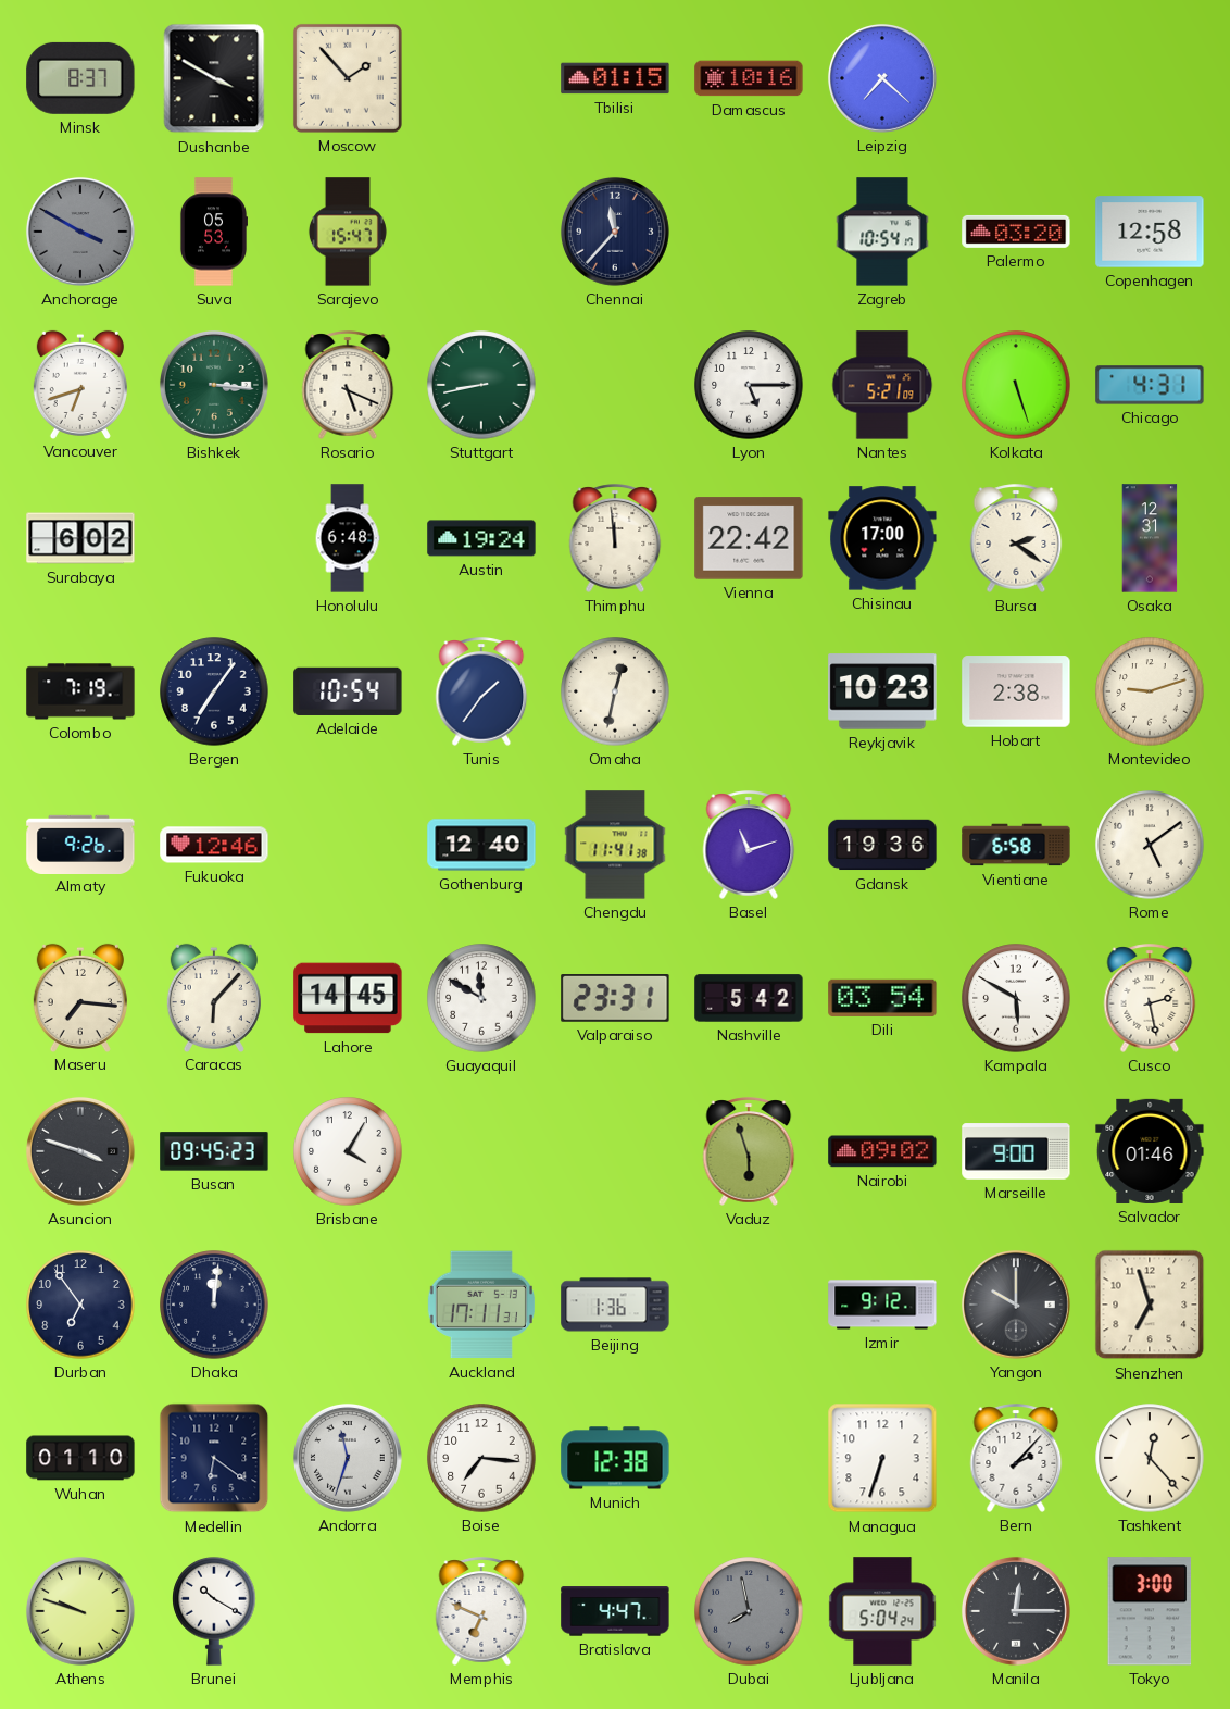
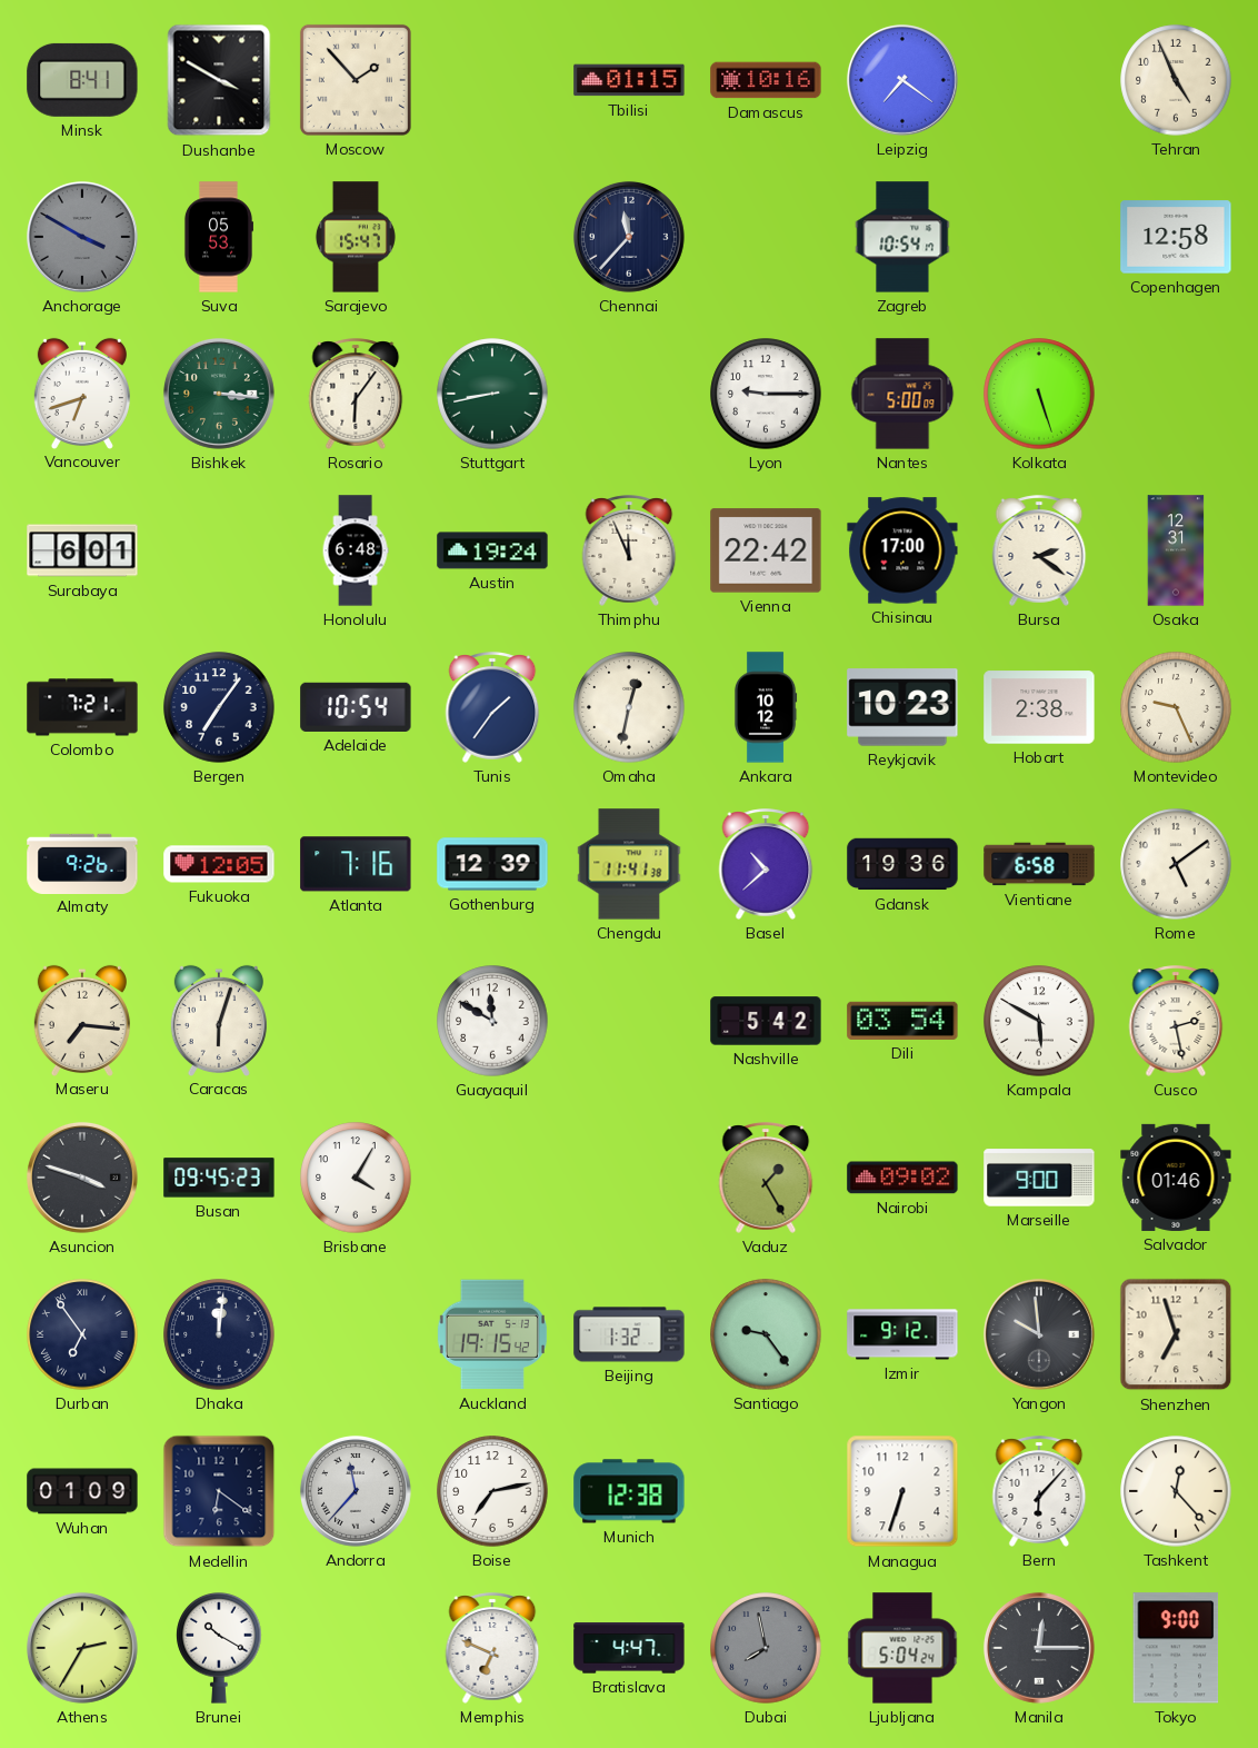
Minsk: 8:37 -> 8:41
Leipzig: 7:22 -> 7:21
Tehran: none -> 4:56
Palermo: 03:20 -> none
Rosario: 5:19 -> 6:06
Lyon: 5:15 -> 9:15
Nantes: 5:21 -> 5:00
Chicago: 4:31 -> none
Surabaya: 6:02 -> 6:01
Thimphu: 11:59 -> 11:56
Colombo: 7:19 -> 7:21
Ankara: none -> 10:12
Montevideo: 9:12 -> 9:26
Fukuoka: 12:46 -> 12:05
Atlanta: none -> 7:16
Gothenburg: 12:40 -> 12:39
Basel: 11:12 -> 10:38
Caracas: 6:07 -> 6:03
Lahore: 14:45 -> none
Valparaiso: 23:31 -> none
Vaduz: 5:57 -> 1:25
Durban numerals: Arabic -> Roman
Auckland: 17:11 -> 19:15
Beijing: 1:36 -> 1:32
Santiago: none -> 9:24
Yangon: 10:00 -> 9:59
Wuhan: 01:10 -> 01:09
Andorra: 11:33 -> 11:37
Boise: 7:16 -> 7:13
Bern: 2:07 -> 6:07
Athens: 9:48 -> 2:35
Tokyo: 3:00 -> 9:00
